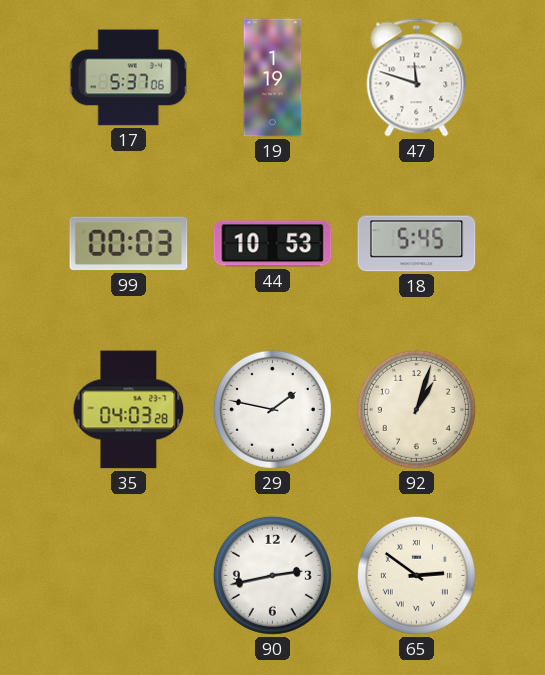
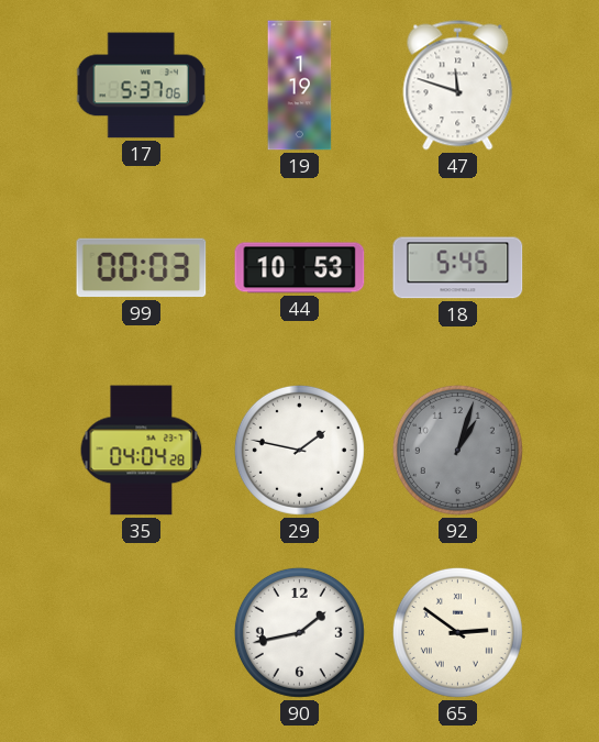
35: 04:03 -> 04:04
92 dial: cream -> grey
90: 2:43 -> 1:43
